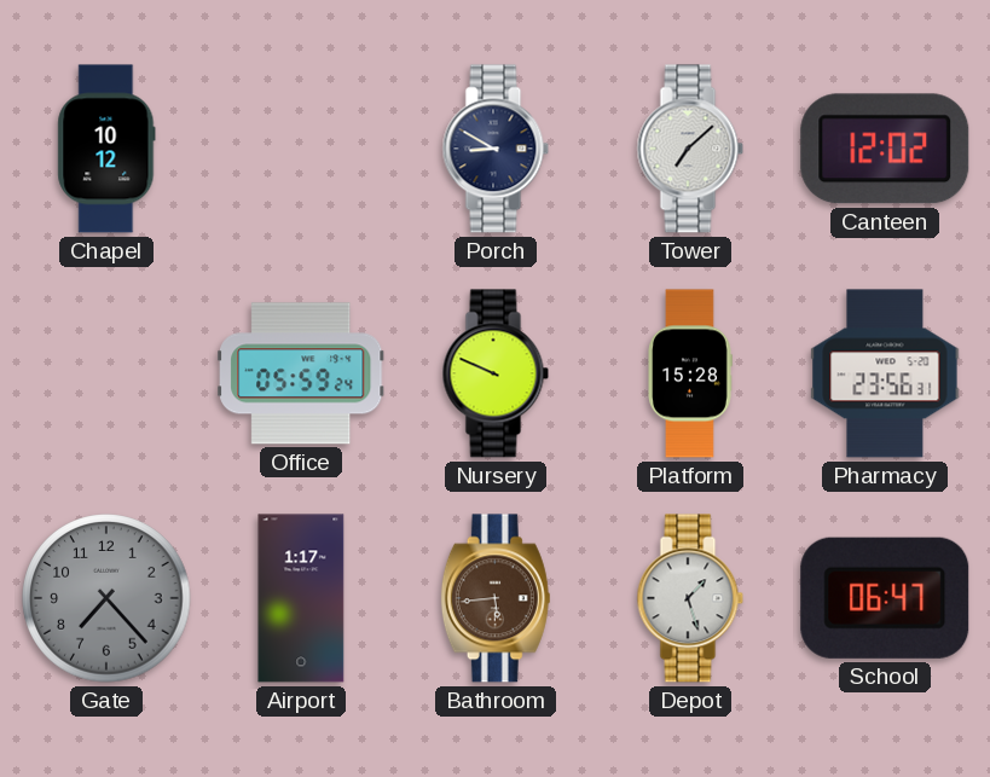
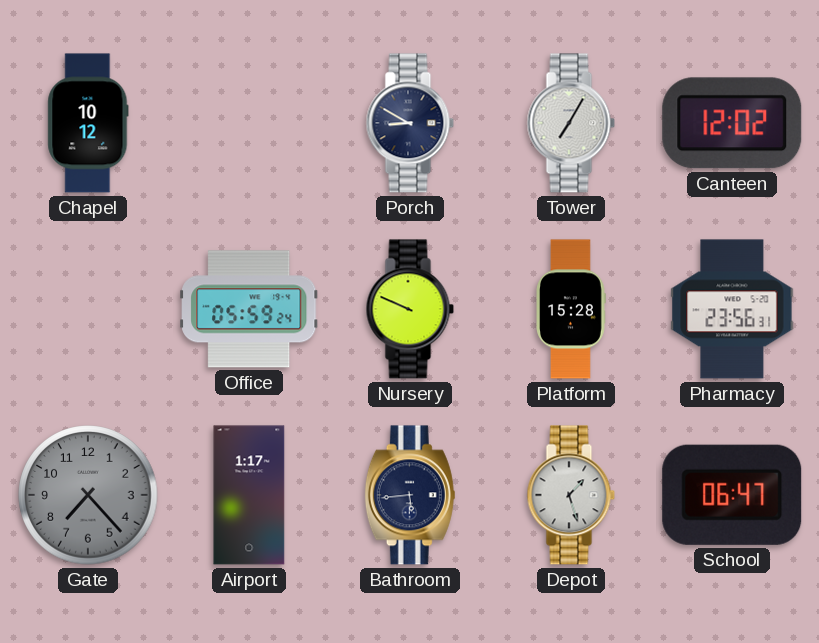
Tower: 7:08 -> 7:05
Bathroom dial: brown -> navy
